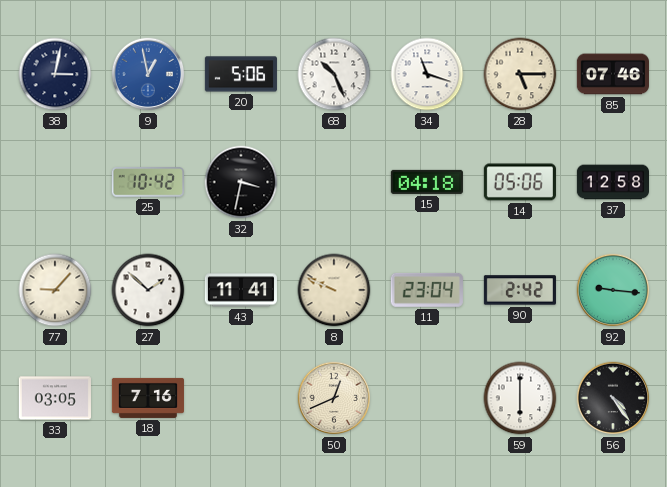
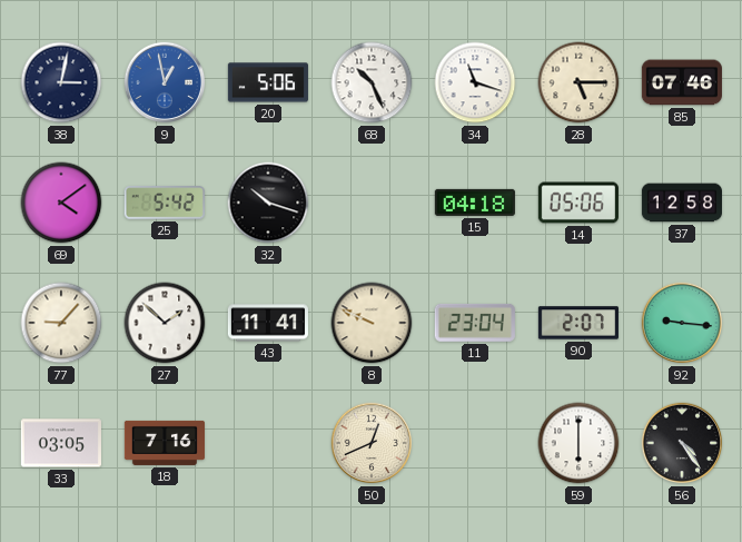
69: none -> 4:09
25: 10:42 -> 5:42
32: 3:32 -> 10:18
90: 2:42 -> 2:07
